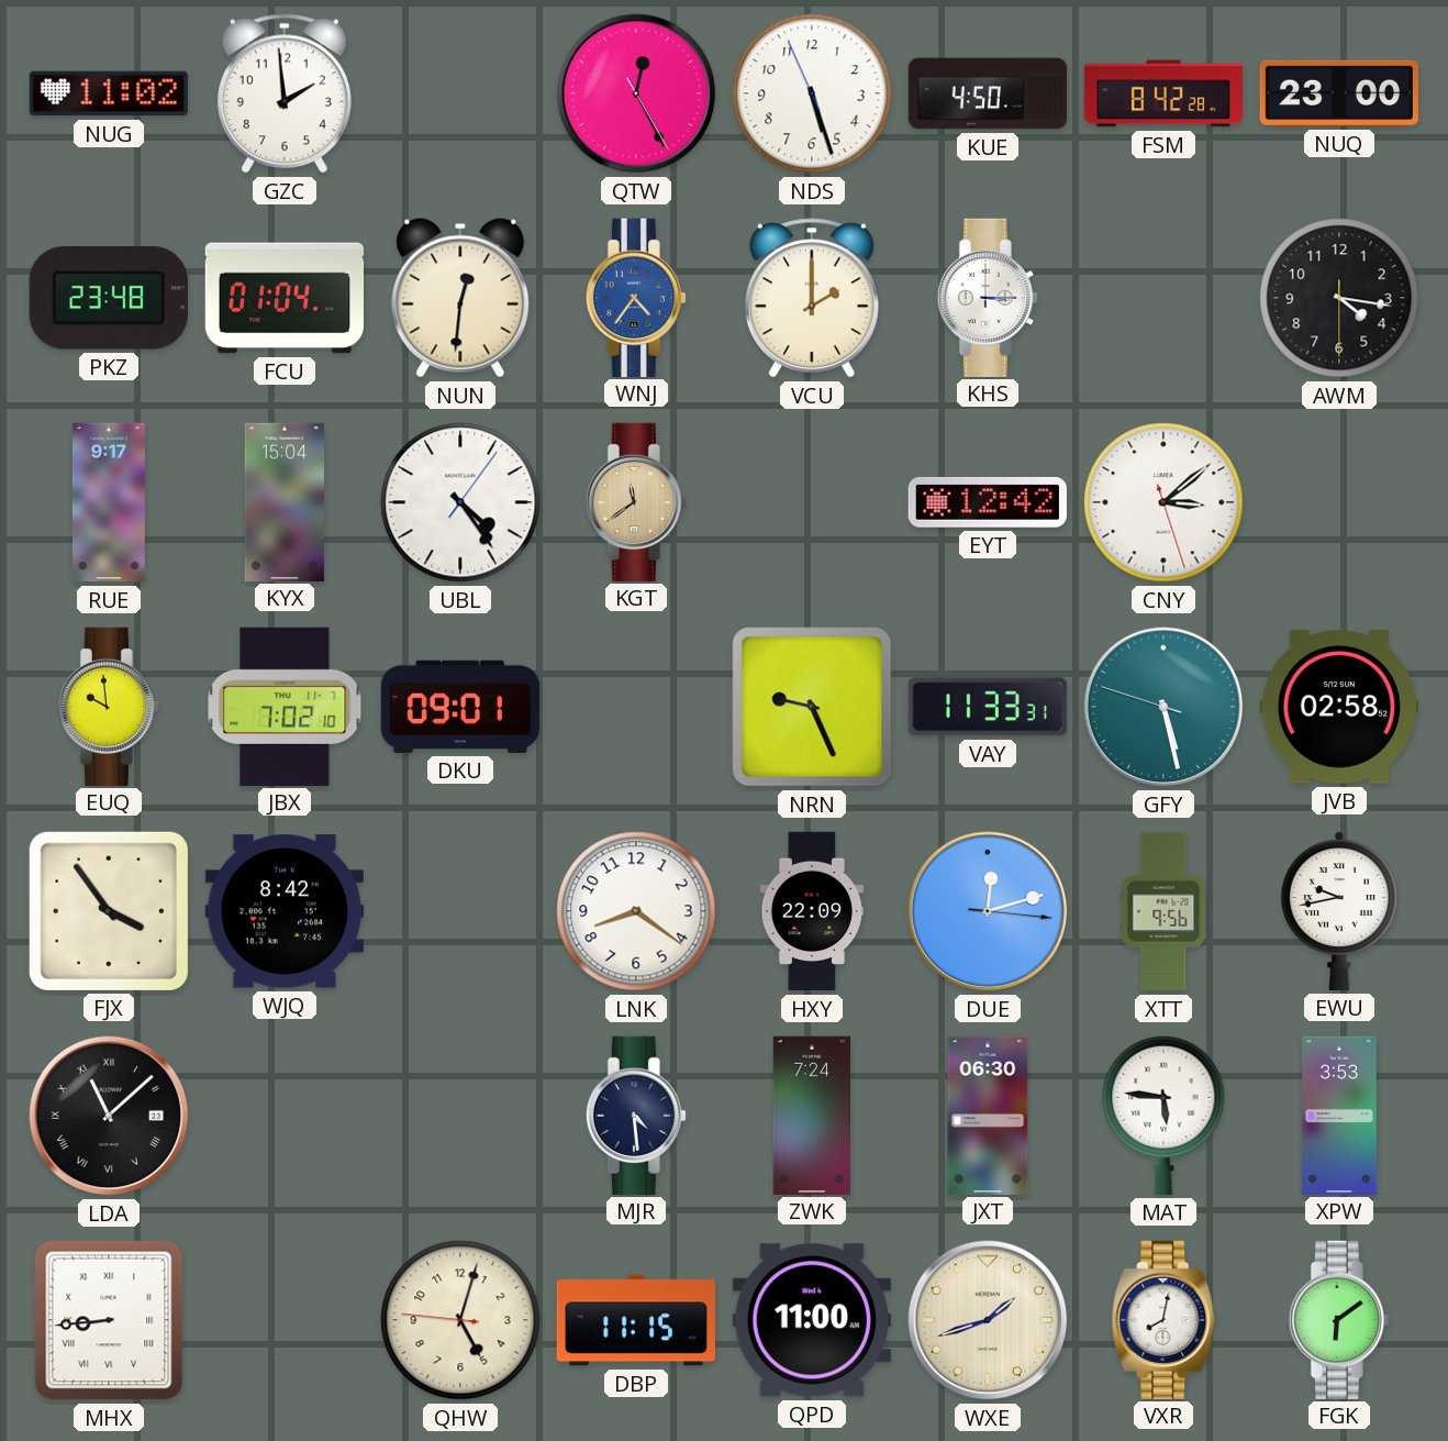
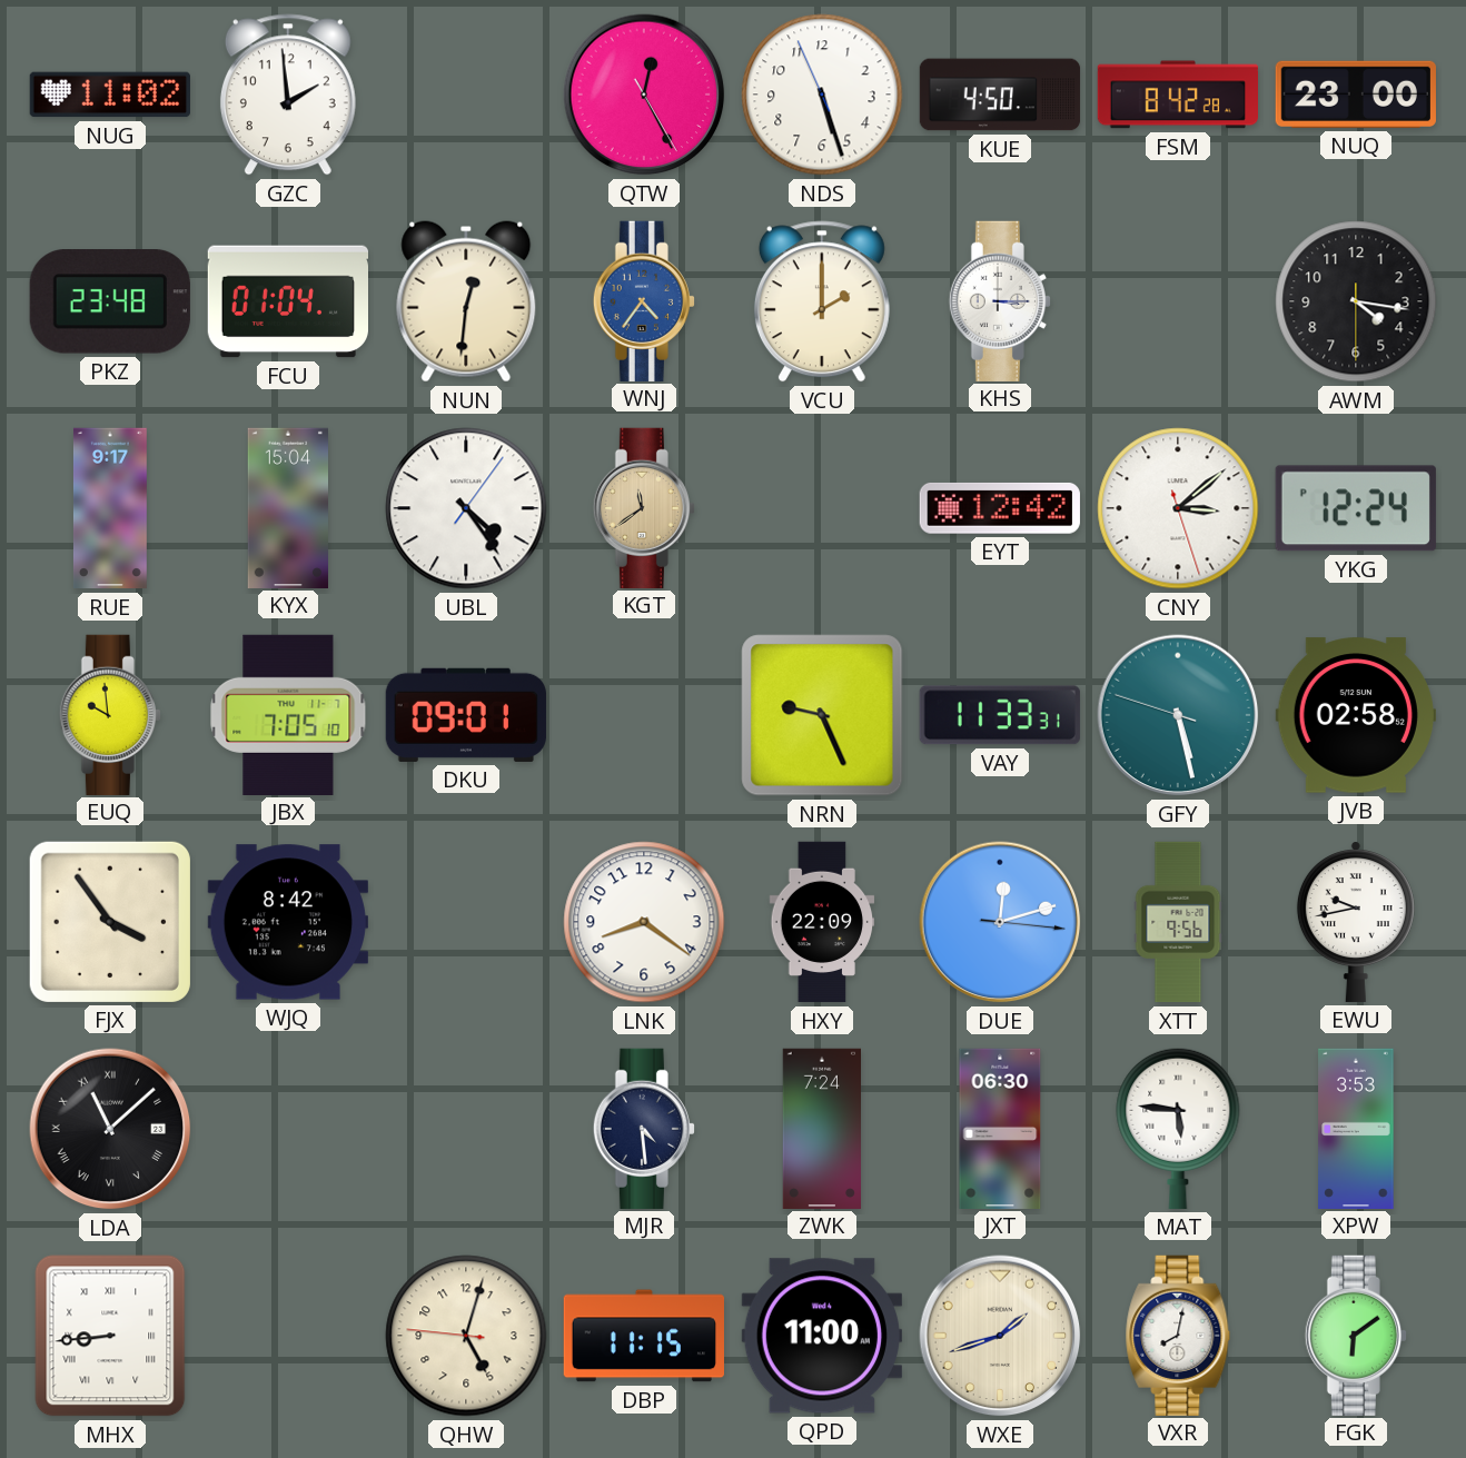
YKG: none -> 12:24
JBX: 7:02 -> 7:05
